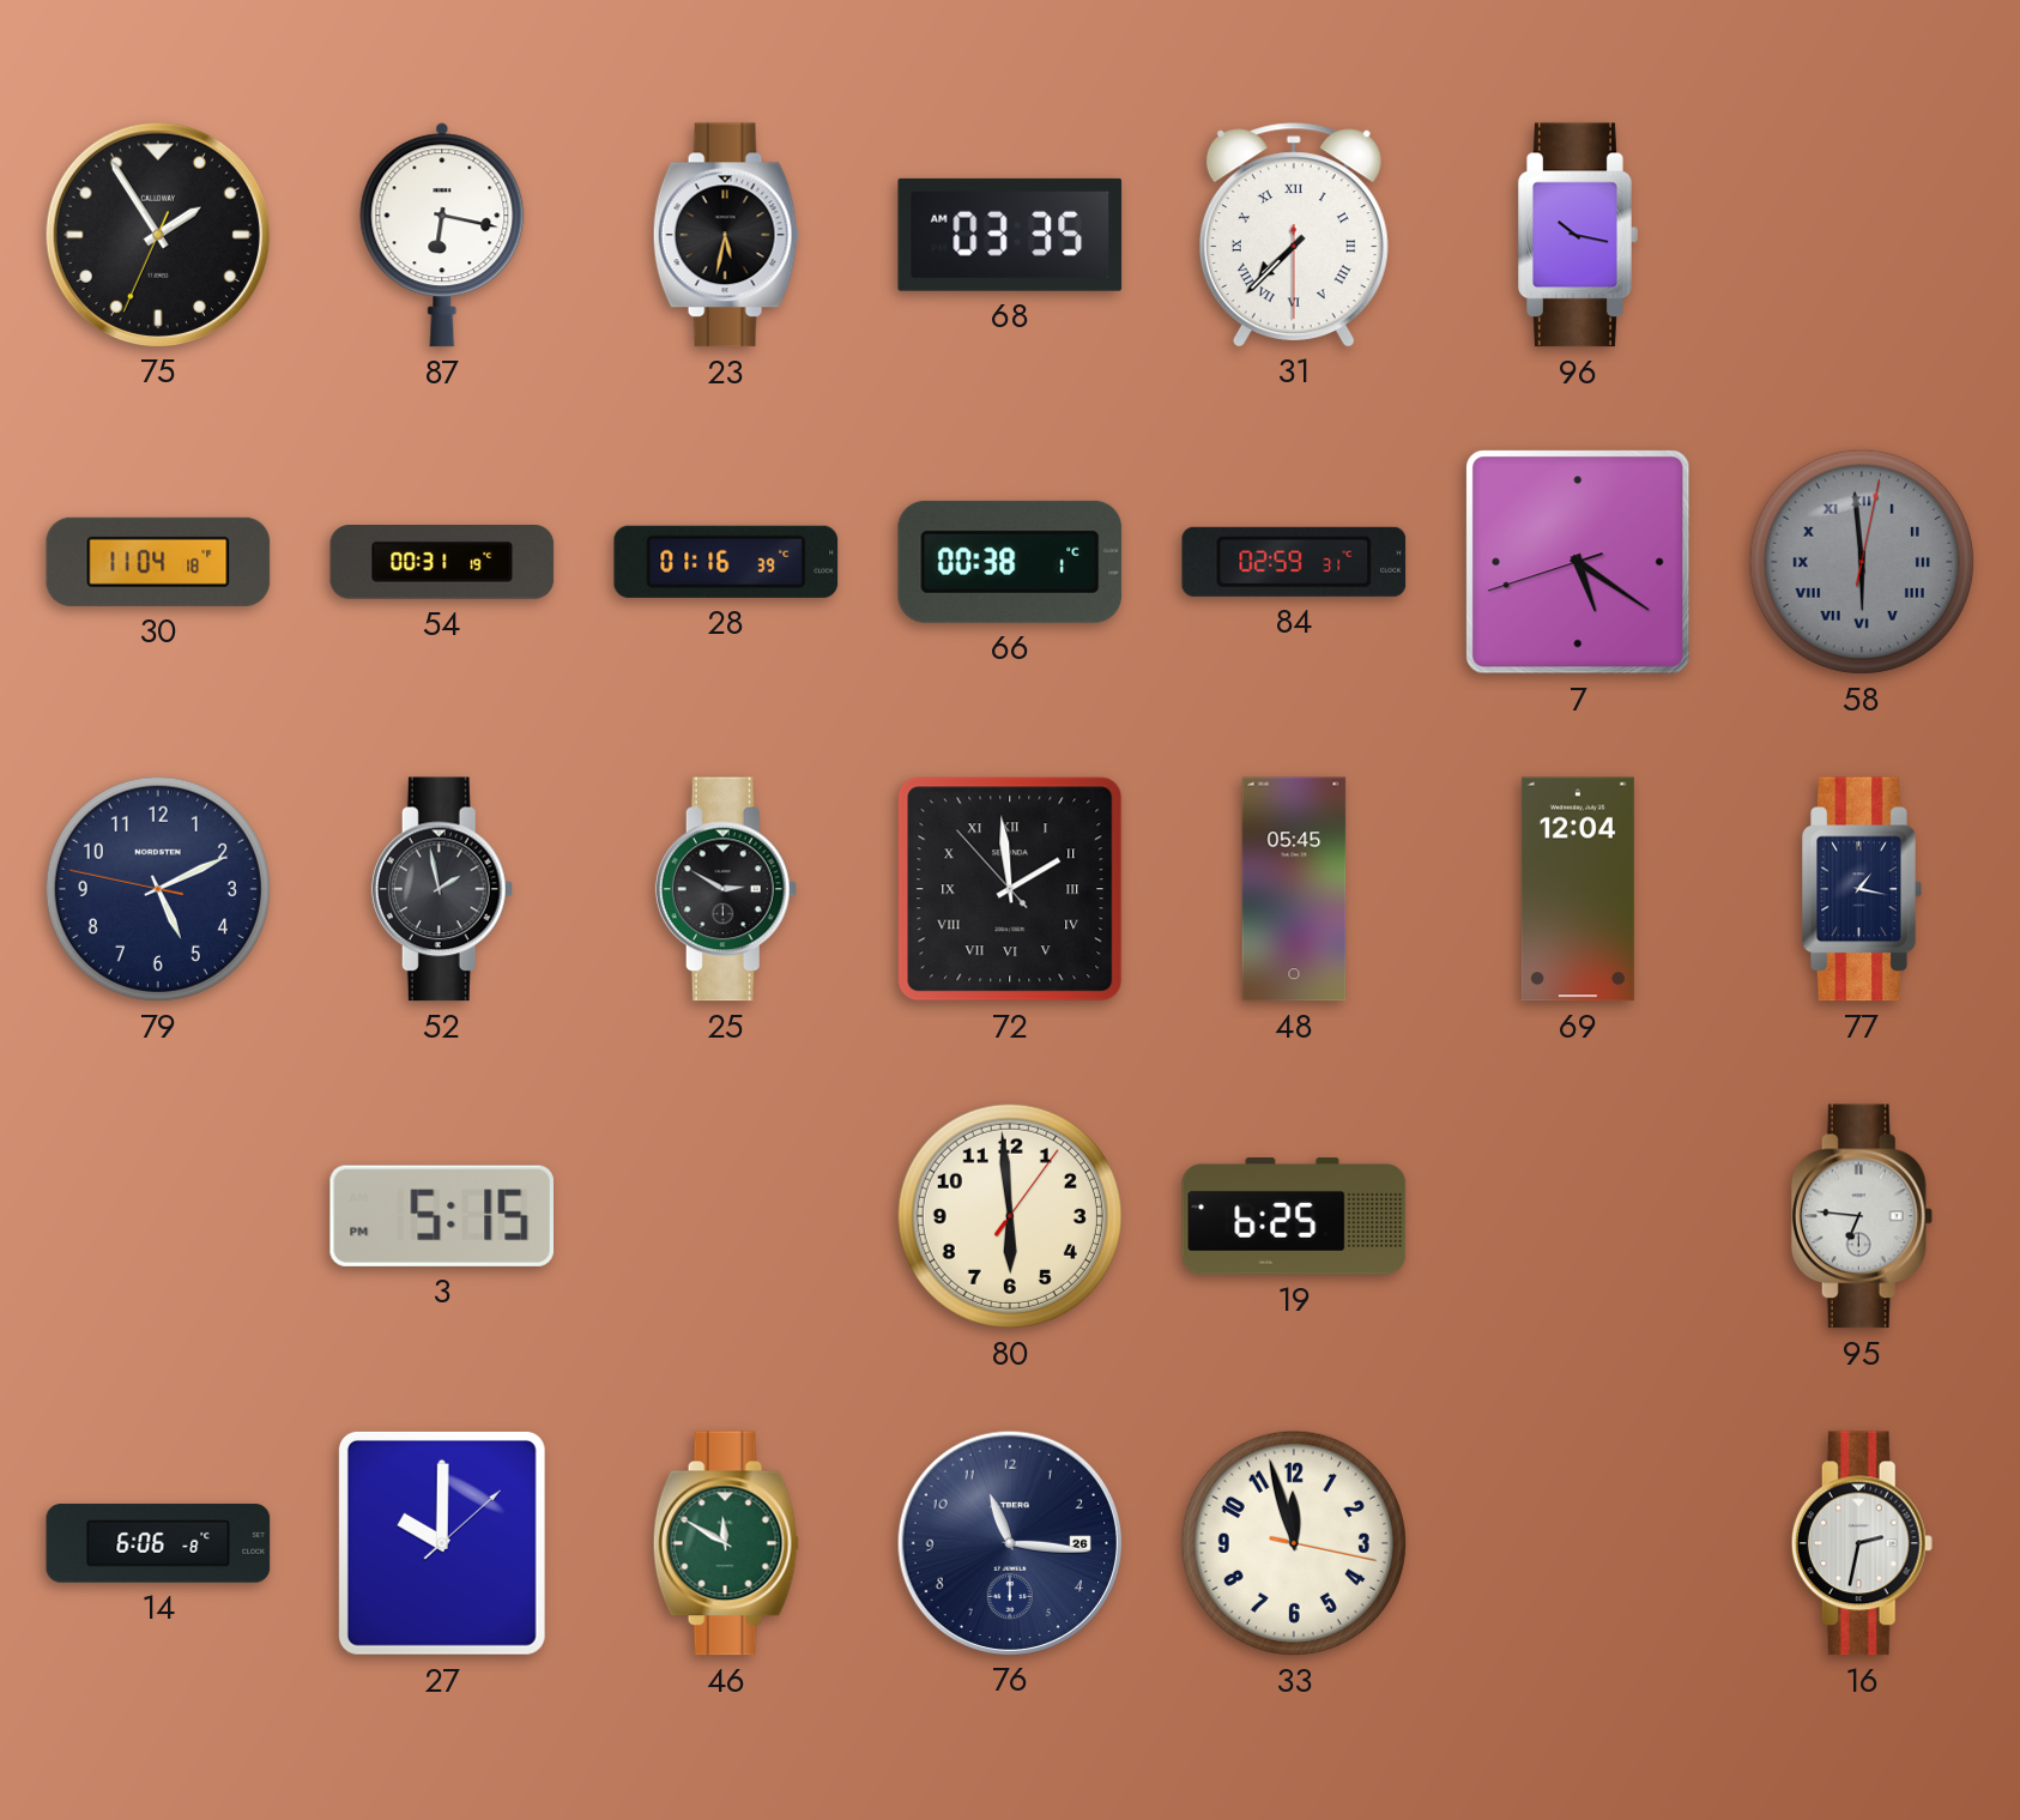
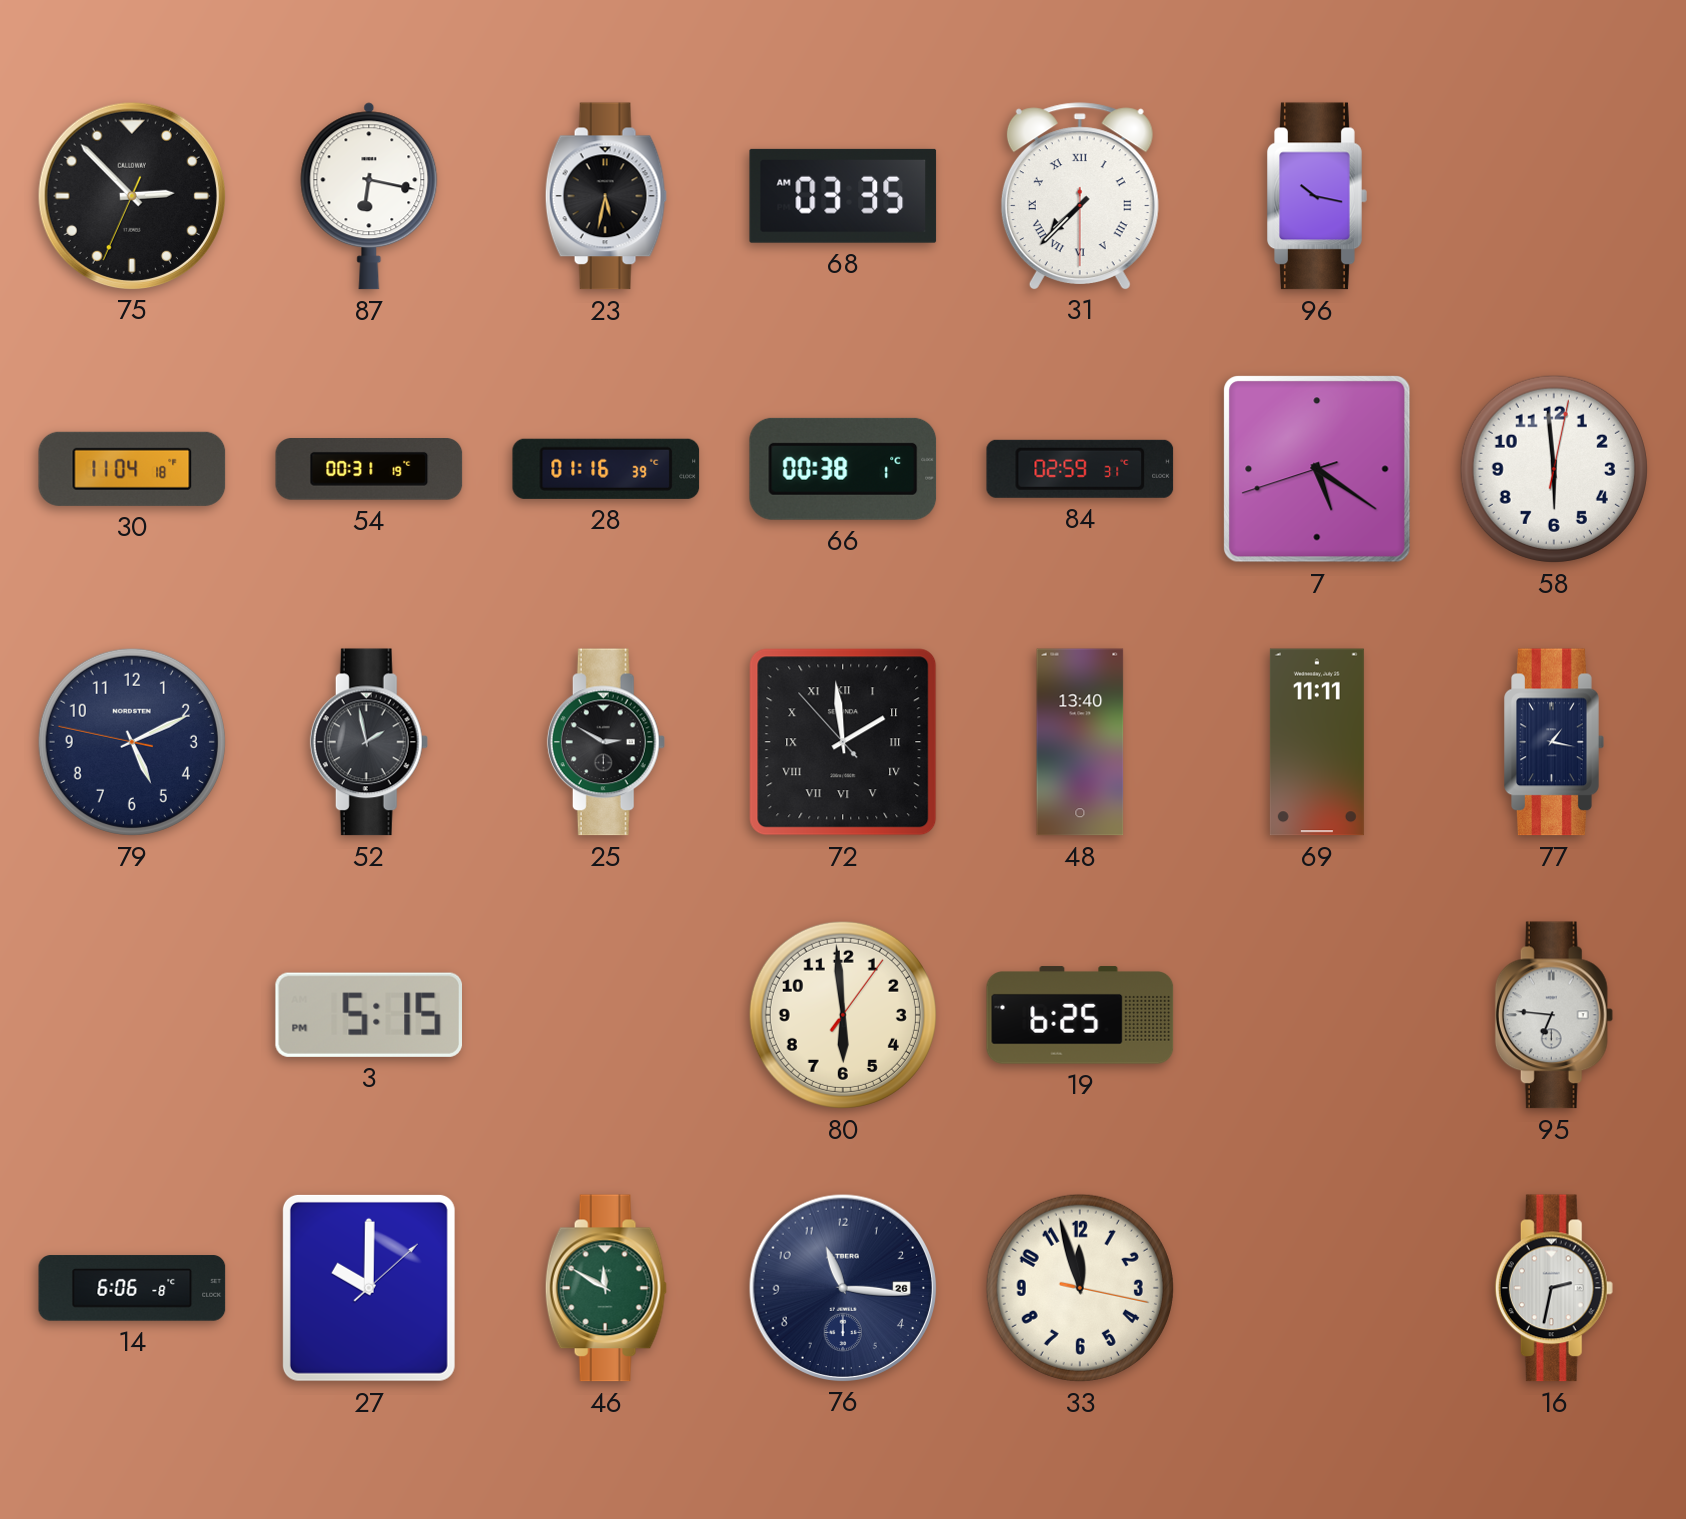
75: 1:54 -> 2:52
58 dial: grey -> white
58 numerals: Roman -> Arabic
48: 05:45 -> 13:40
69: 12:04 -> 11:11
